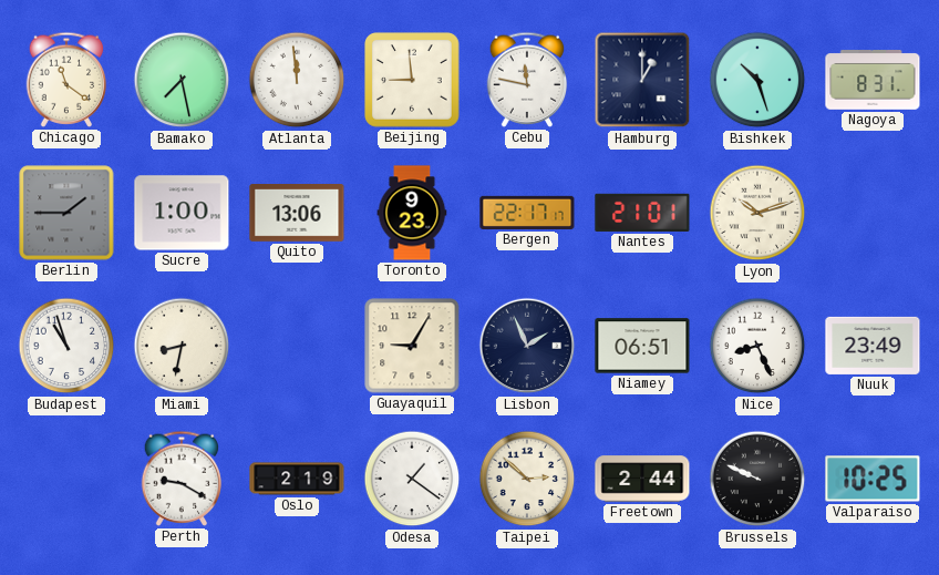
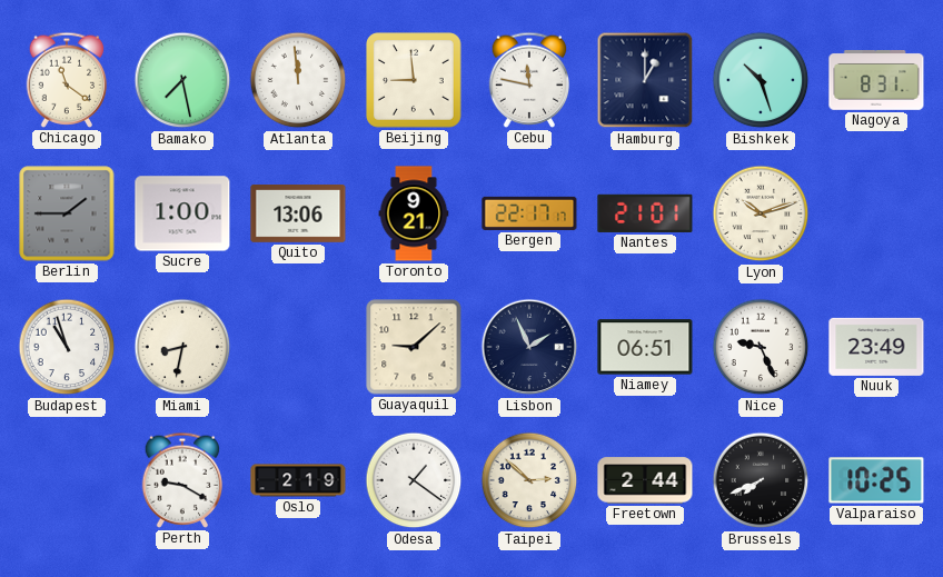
Toronto: 9:23 -> 9:21
Guayaquil: 9:05 -> 9:08
Nice: 8:26 -> 9:26
Brussels: 9:49 -> 7:41
